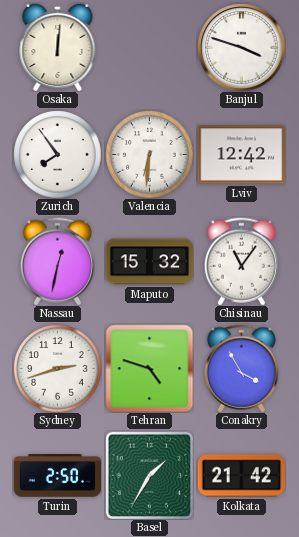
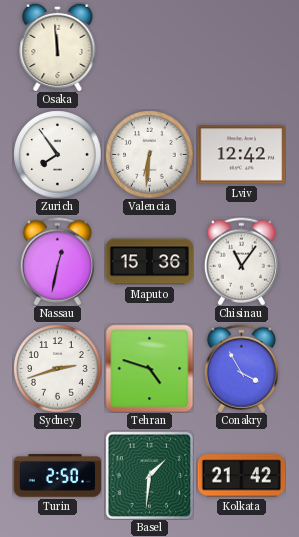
Osaka: 12:01 -> 11:59
Banjul: 3:48 -> none
Maputo: 15:32 -> 15:36
Basel: 1:35 -> 1:31
